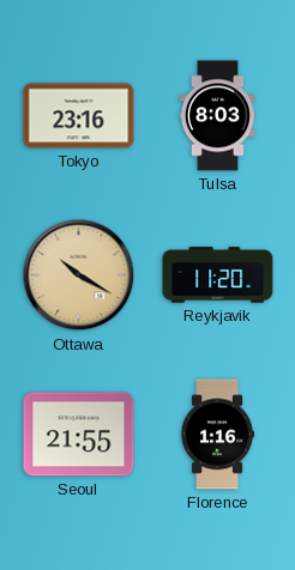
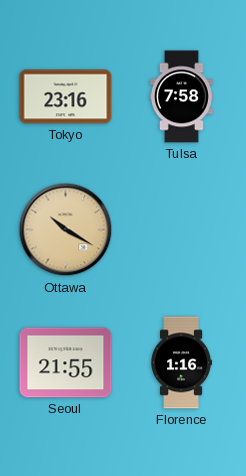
Tulsa: 8:03 -> 7:58
Reykjavik: 11:20 -> none
